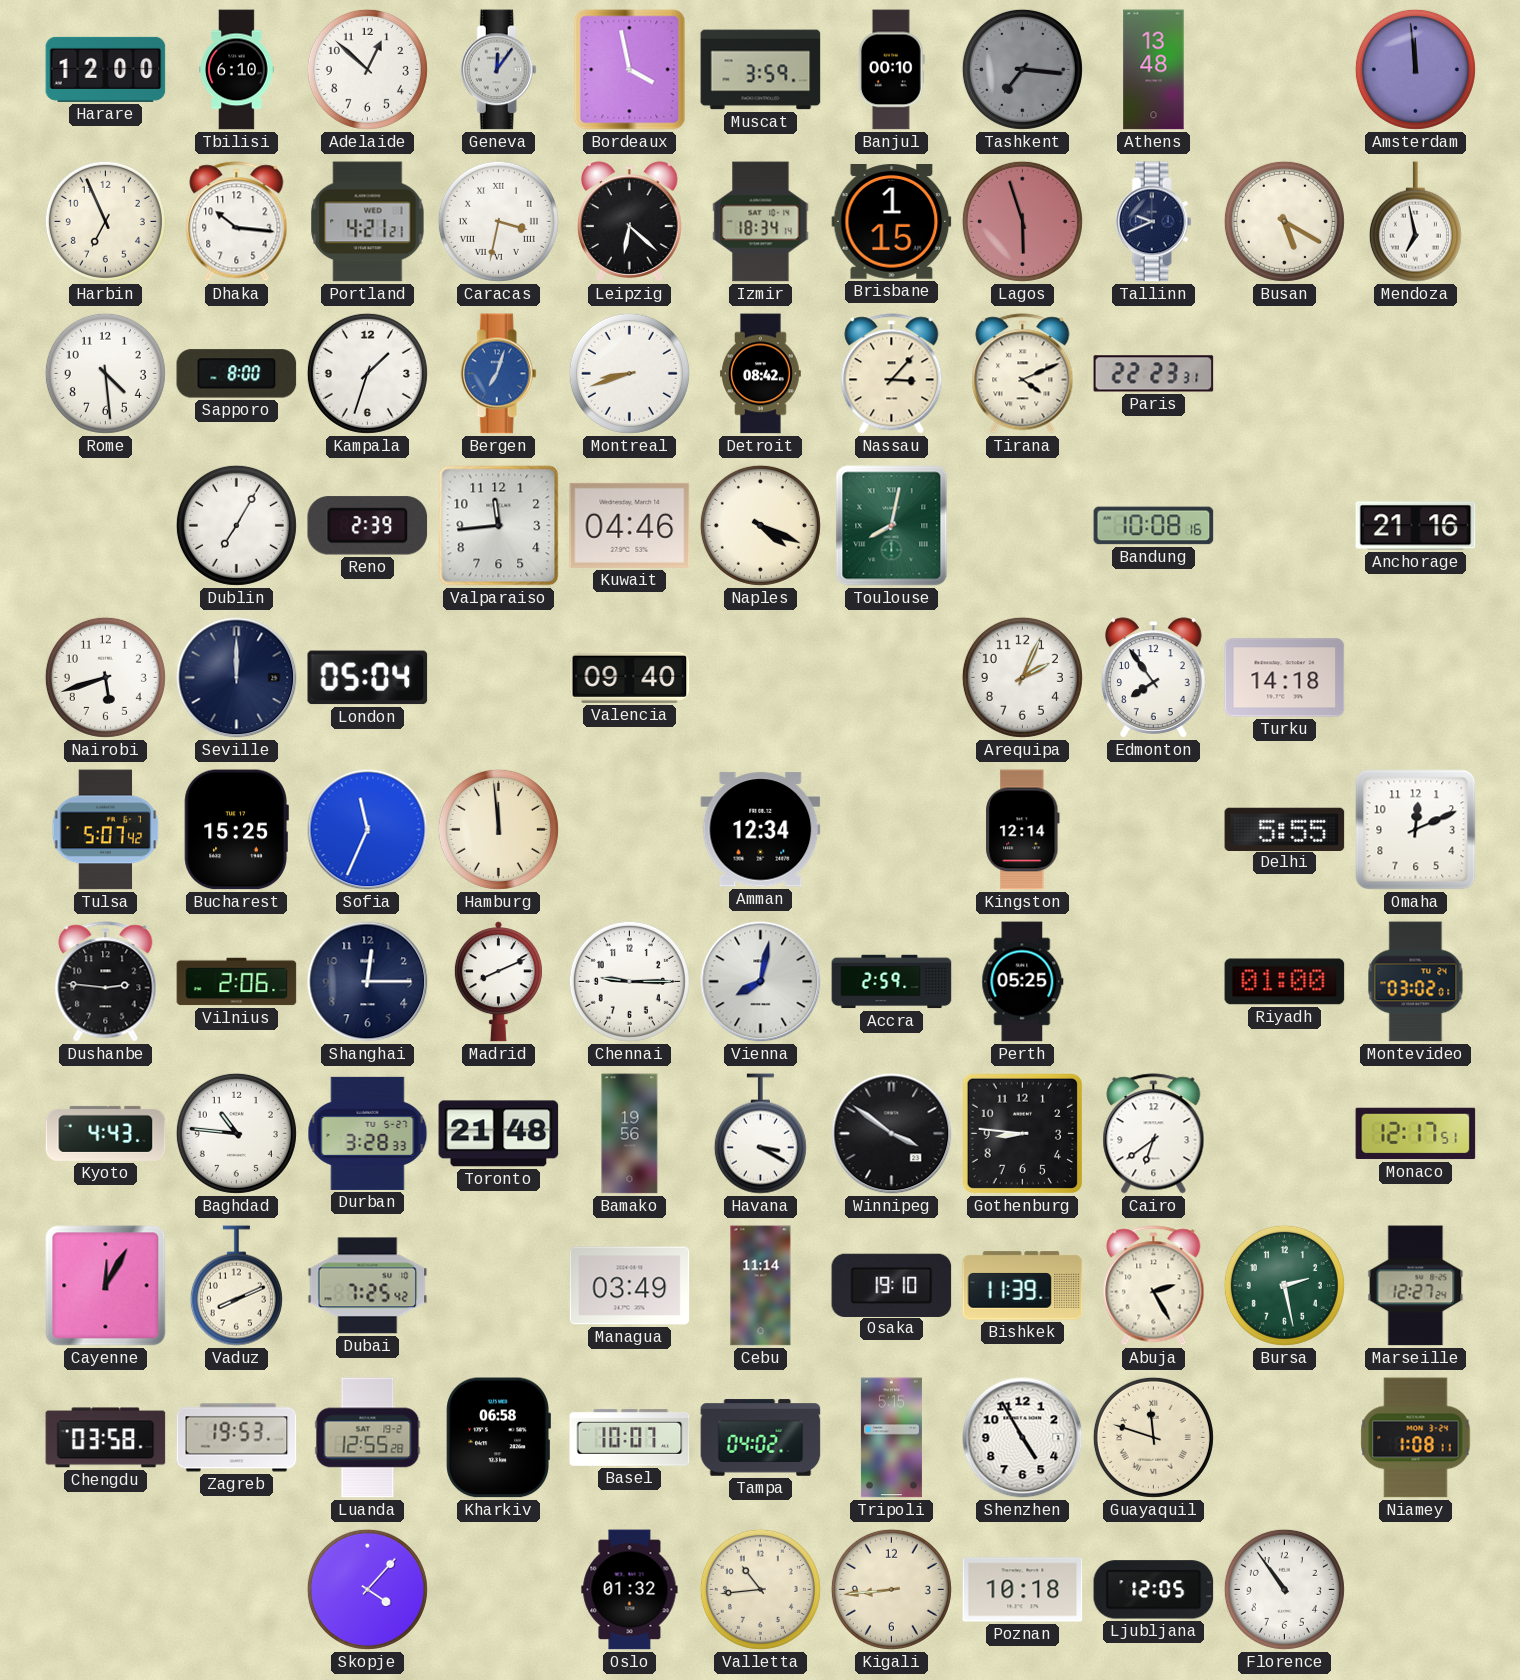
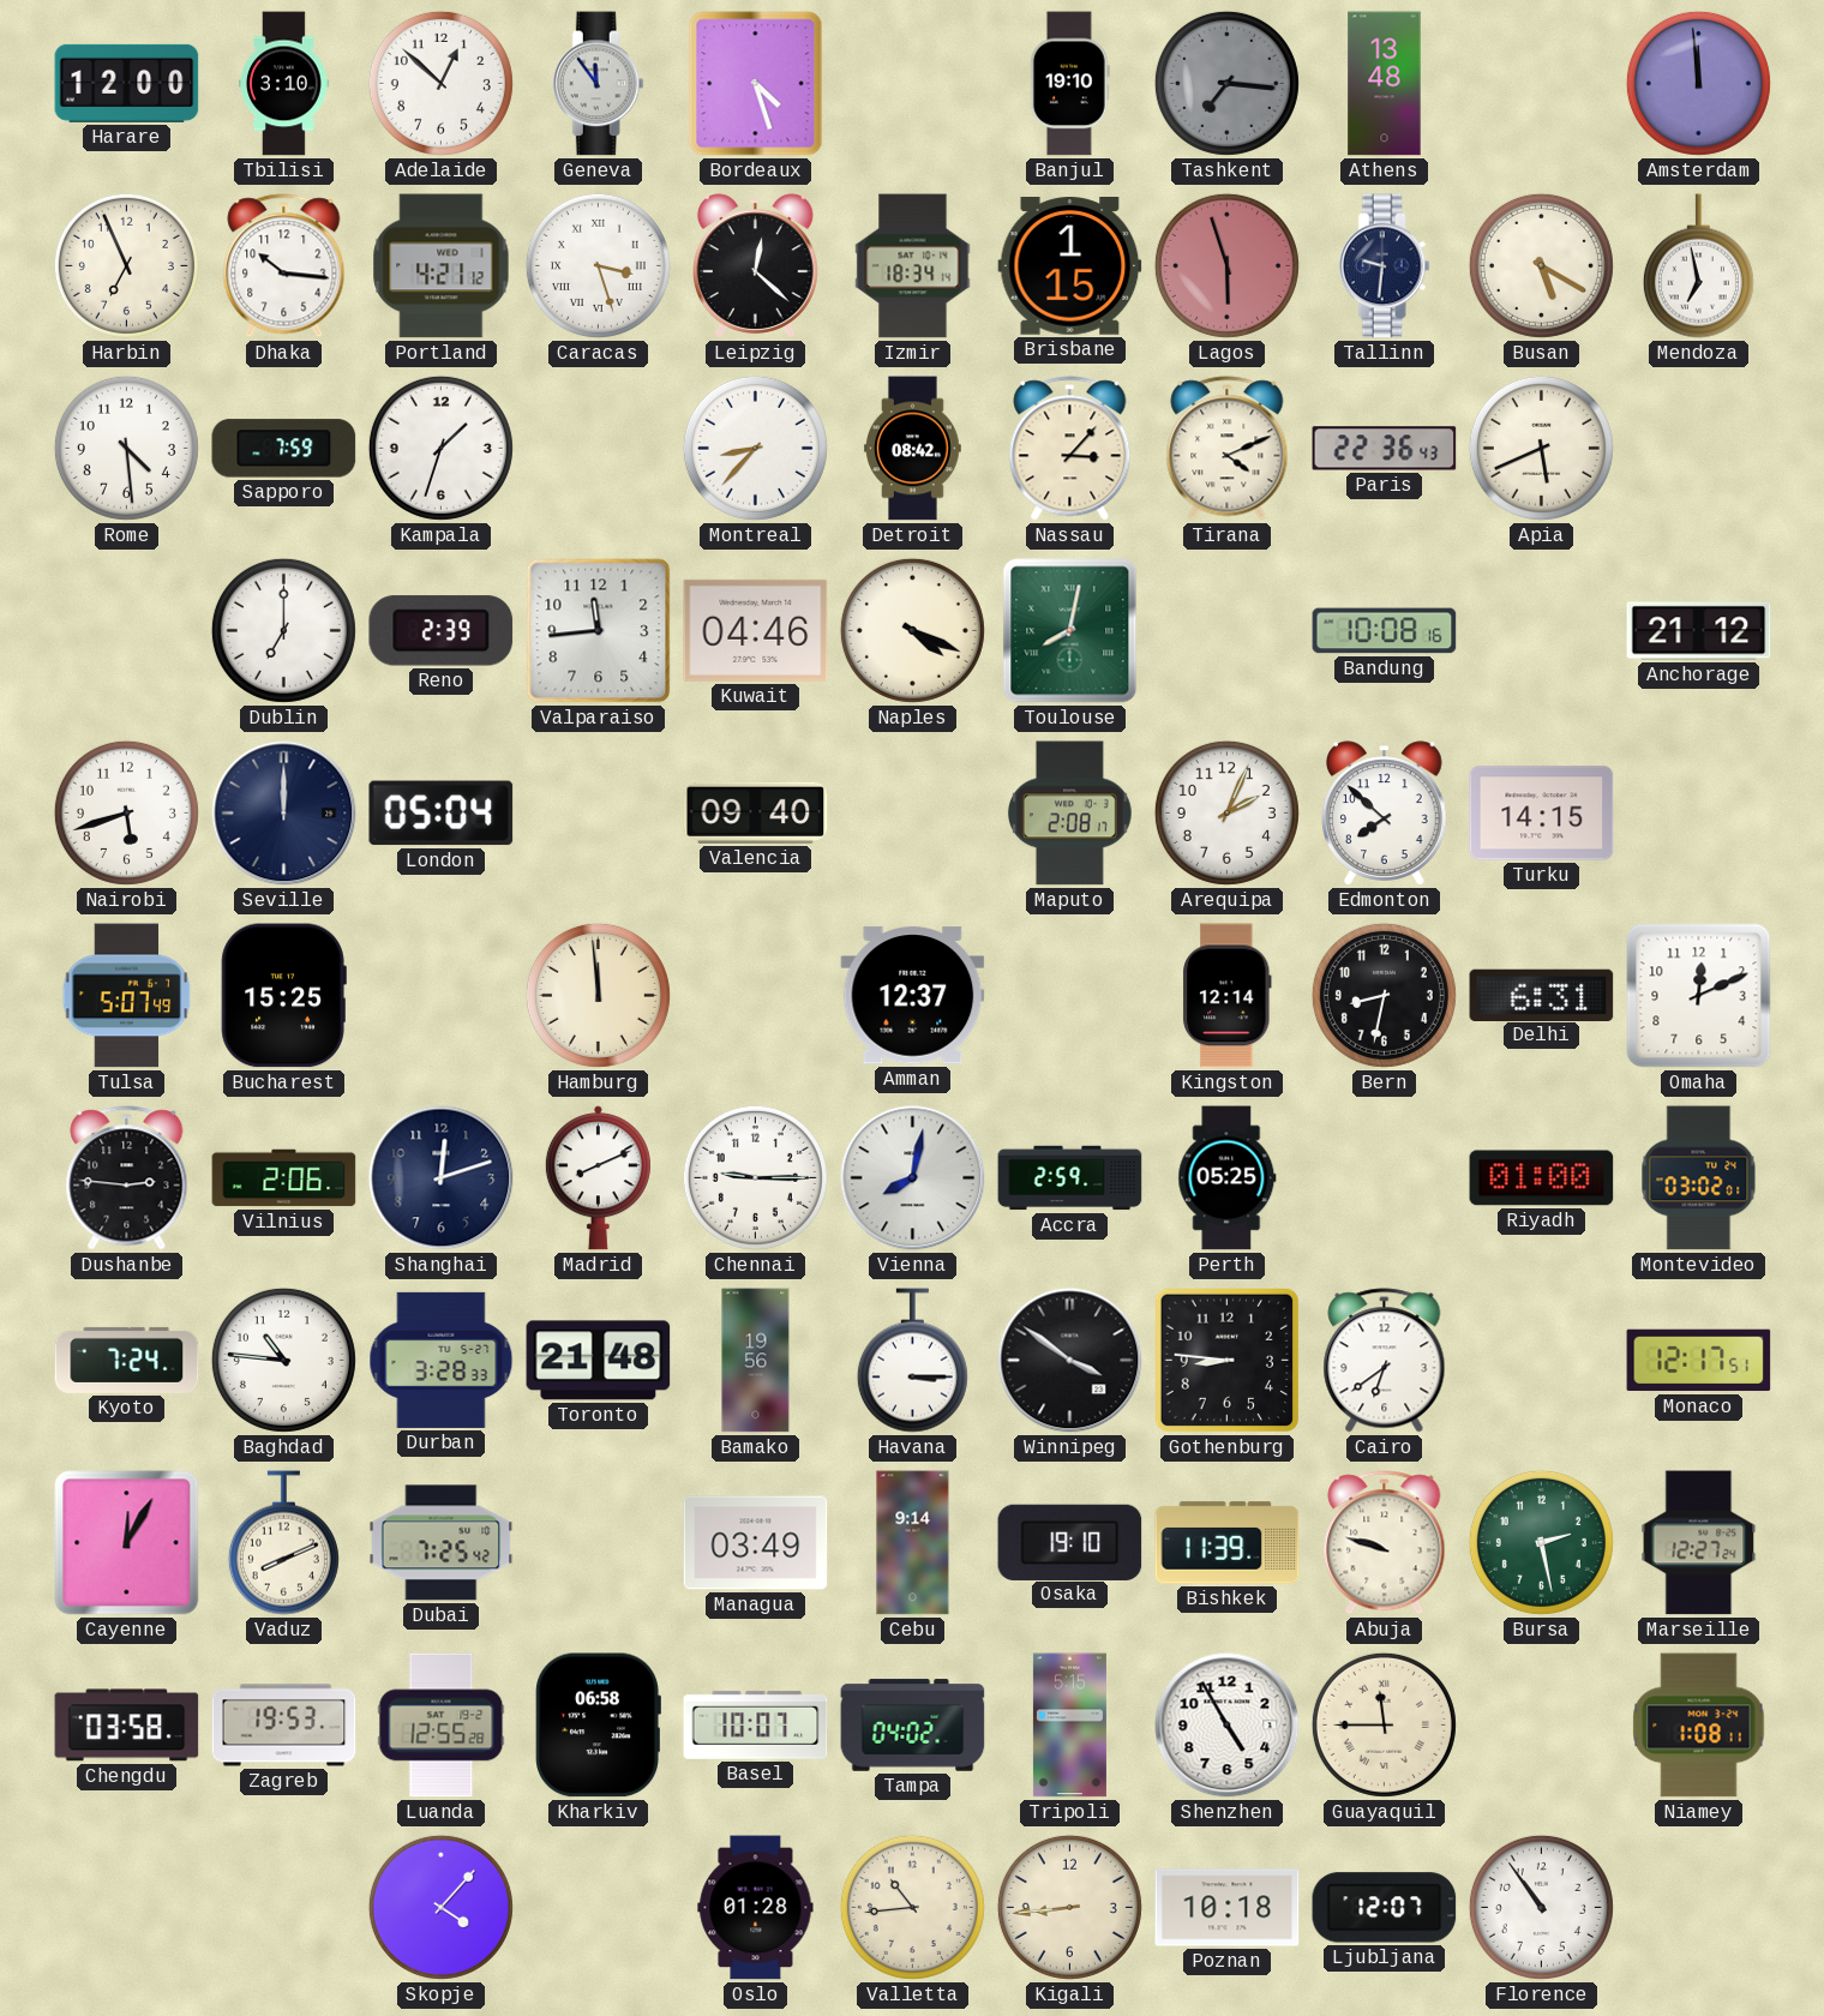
Tbilisi: 6:10 -> 3:10
Geneva: 12:06 -> 11:54
Bordeaux: 3:58 -> 4:27
Muscat: 3:59 -> none
Banjul: 00:10 -> 19:10
Portland: 4:21:21 -> 4:21:12
Caracas: 3:32 -> 3:27
Leipzig: 6:22 -> 12:22
Tallinn: 9:41 -> 9:31
Sapporo: 8:00 -> 7:59
Bergen: 7:03 -> none
Montreal: 8:42 -> 8:37
Paris: 22:23 -> 22:36
Apia: none -> 5:41
Dublin: 7:05 -> 7:00
Anchorage: 21:16 -> 21:12
Maputo: none -> 2:08
Edmonton: 7:54 -> 7:52
Turku: 14:18 -> 14:15
Tulsa: 5:07:42 -> 5:07:49
Sofia: 11:34 -> none
Amman: 12:34 -> 12:37
Bern: none -> 8:32
Delhi: 5:55 -> 6:31
Shanghai: 12:15 -> 12:12
Kyoto: 4:43 -> 7:24
Havana: 3:20 -> 3:15
Cebu: 11:14 -> 9:14
Abuja: 2:25 -> 9:48
Guayaquil: 11:48 -> 11:45
Oslo: 01:32 -> 01:28
Ljubljana: 12:05 -> 12:07
